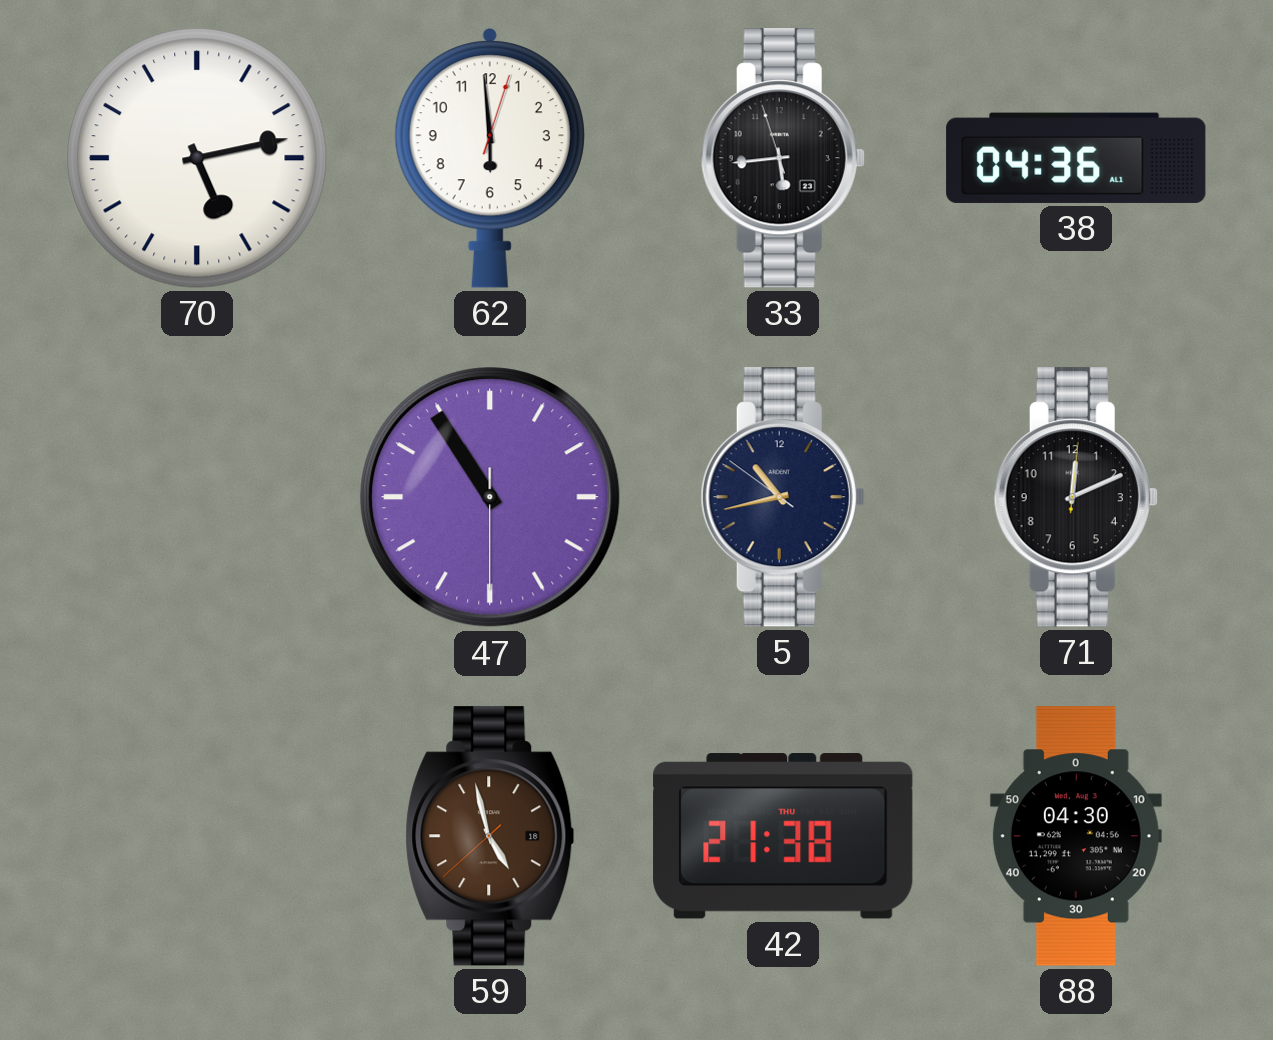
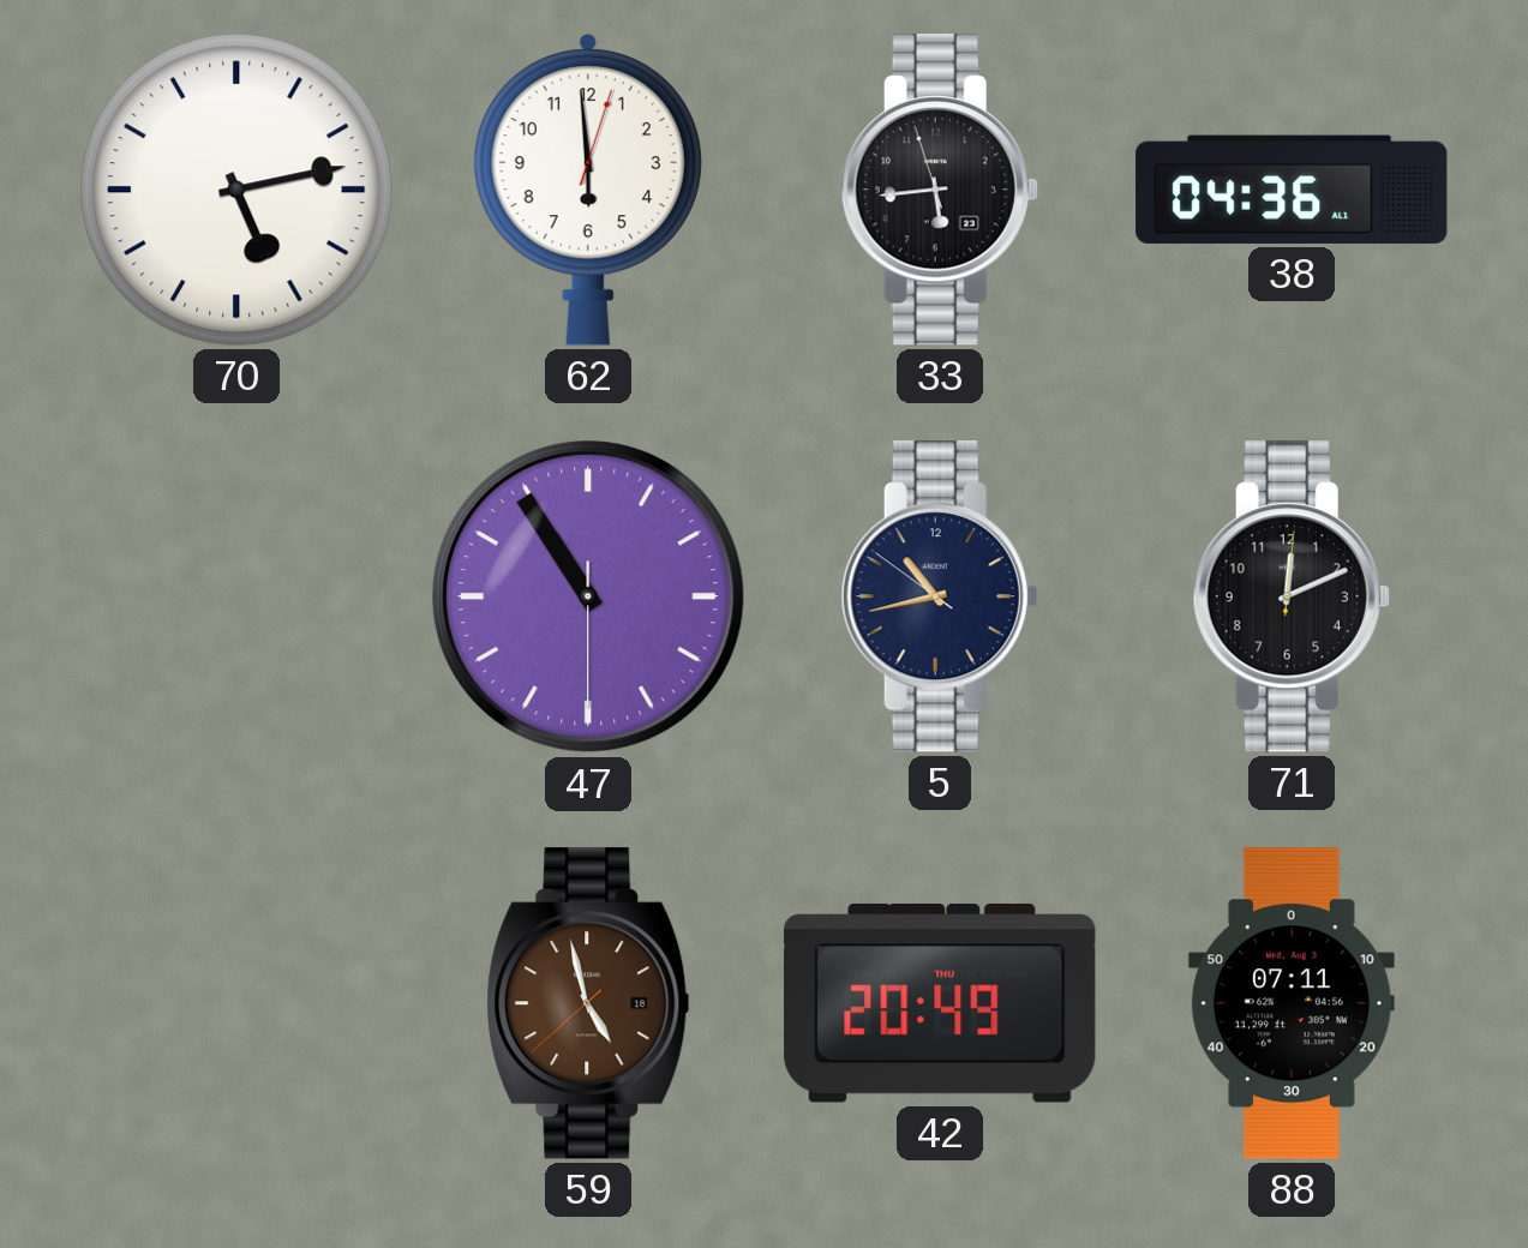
42: 21:38 -> 20:49
88: 04:30 -> 07:11
